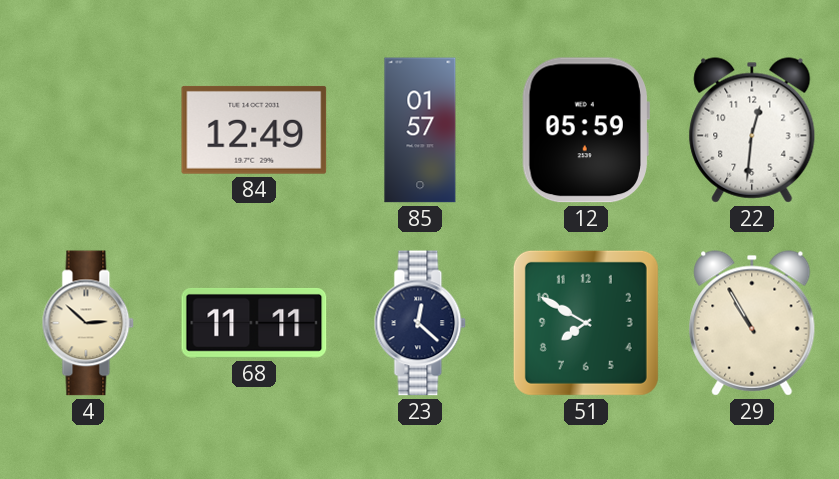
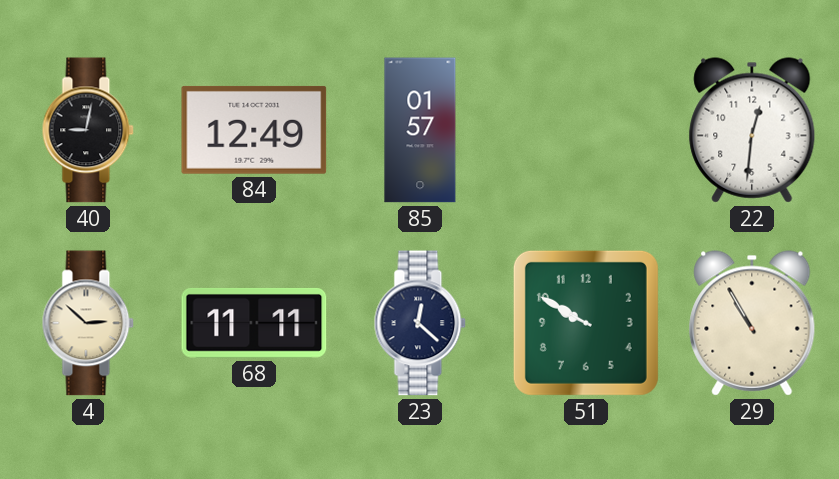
40: none -> 9:02
12: 05:59 -> none
51: 7:50 -> 9:50
